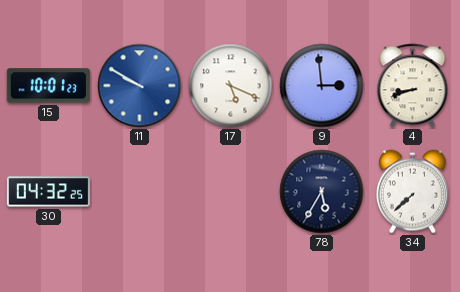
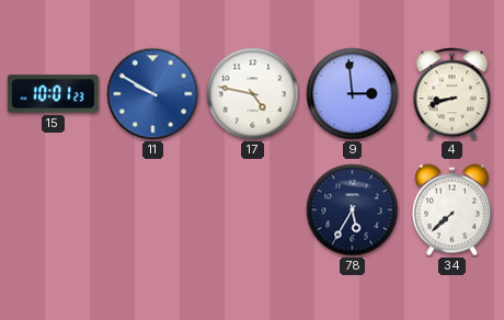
17: 5:19 -> 4:47
30: 04:32 -> none
